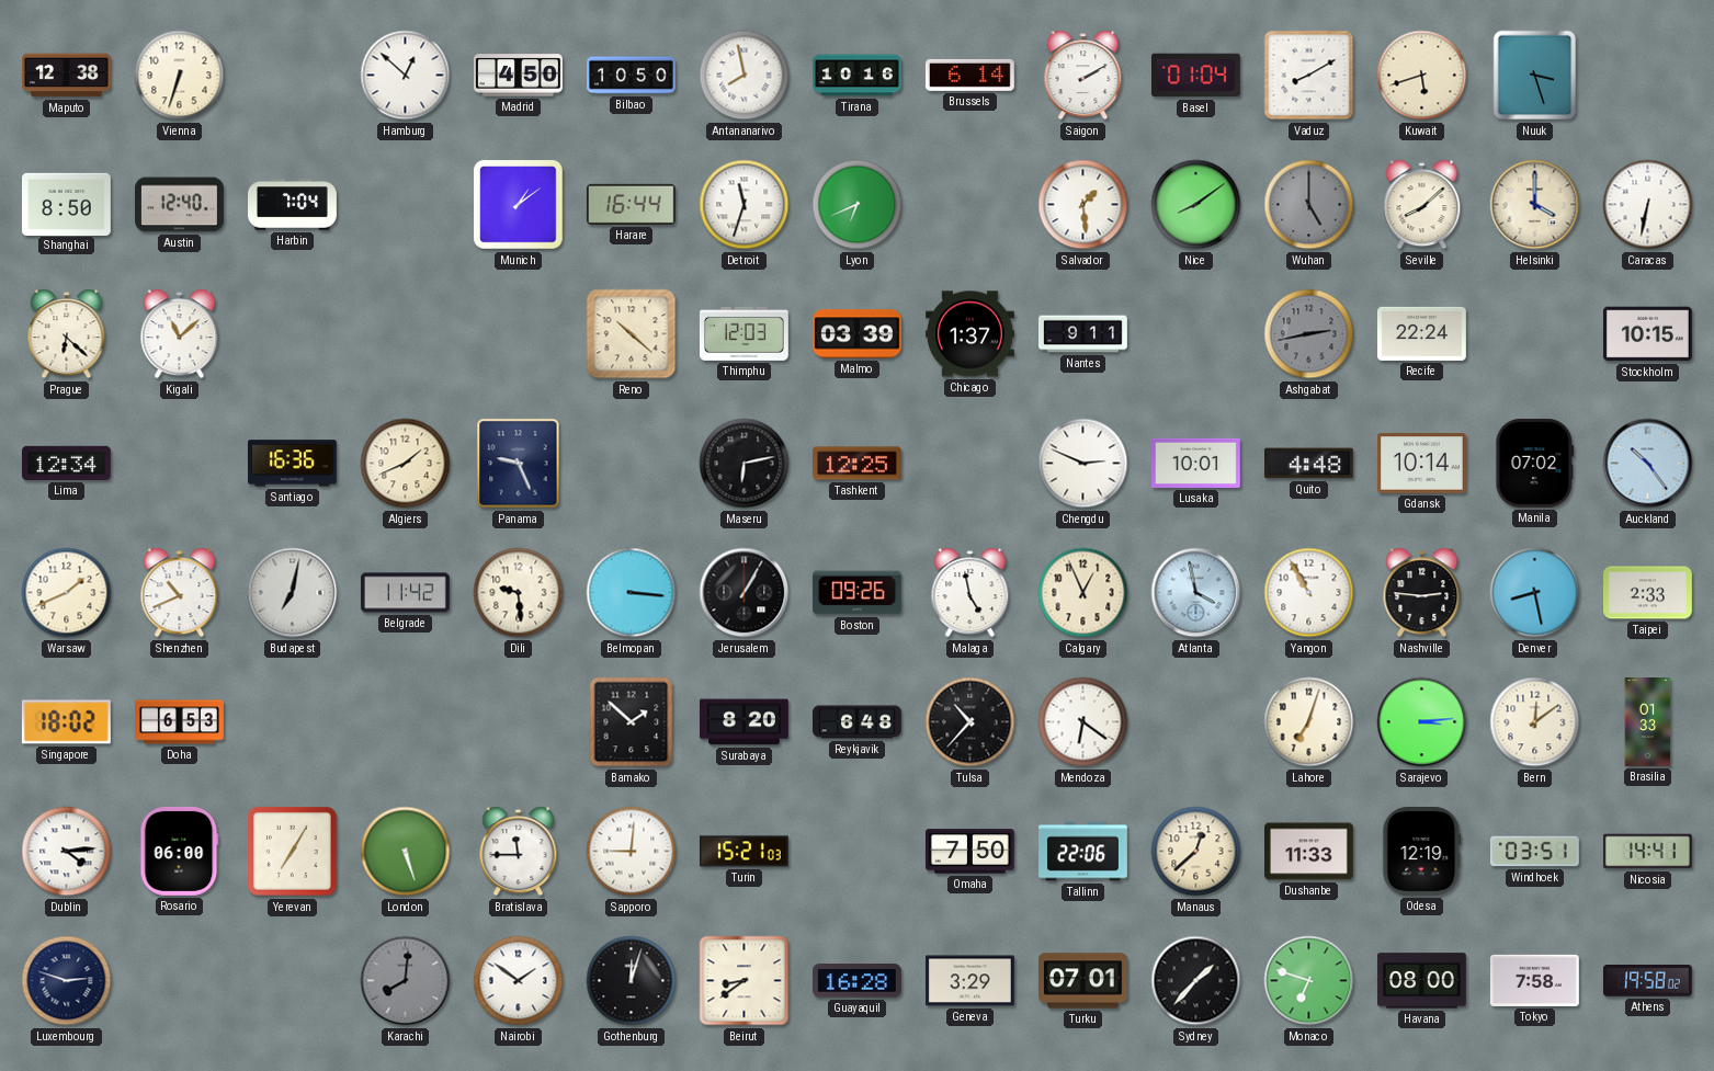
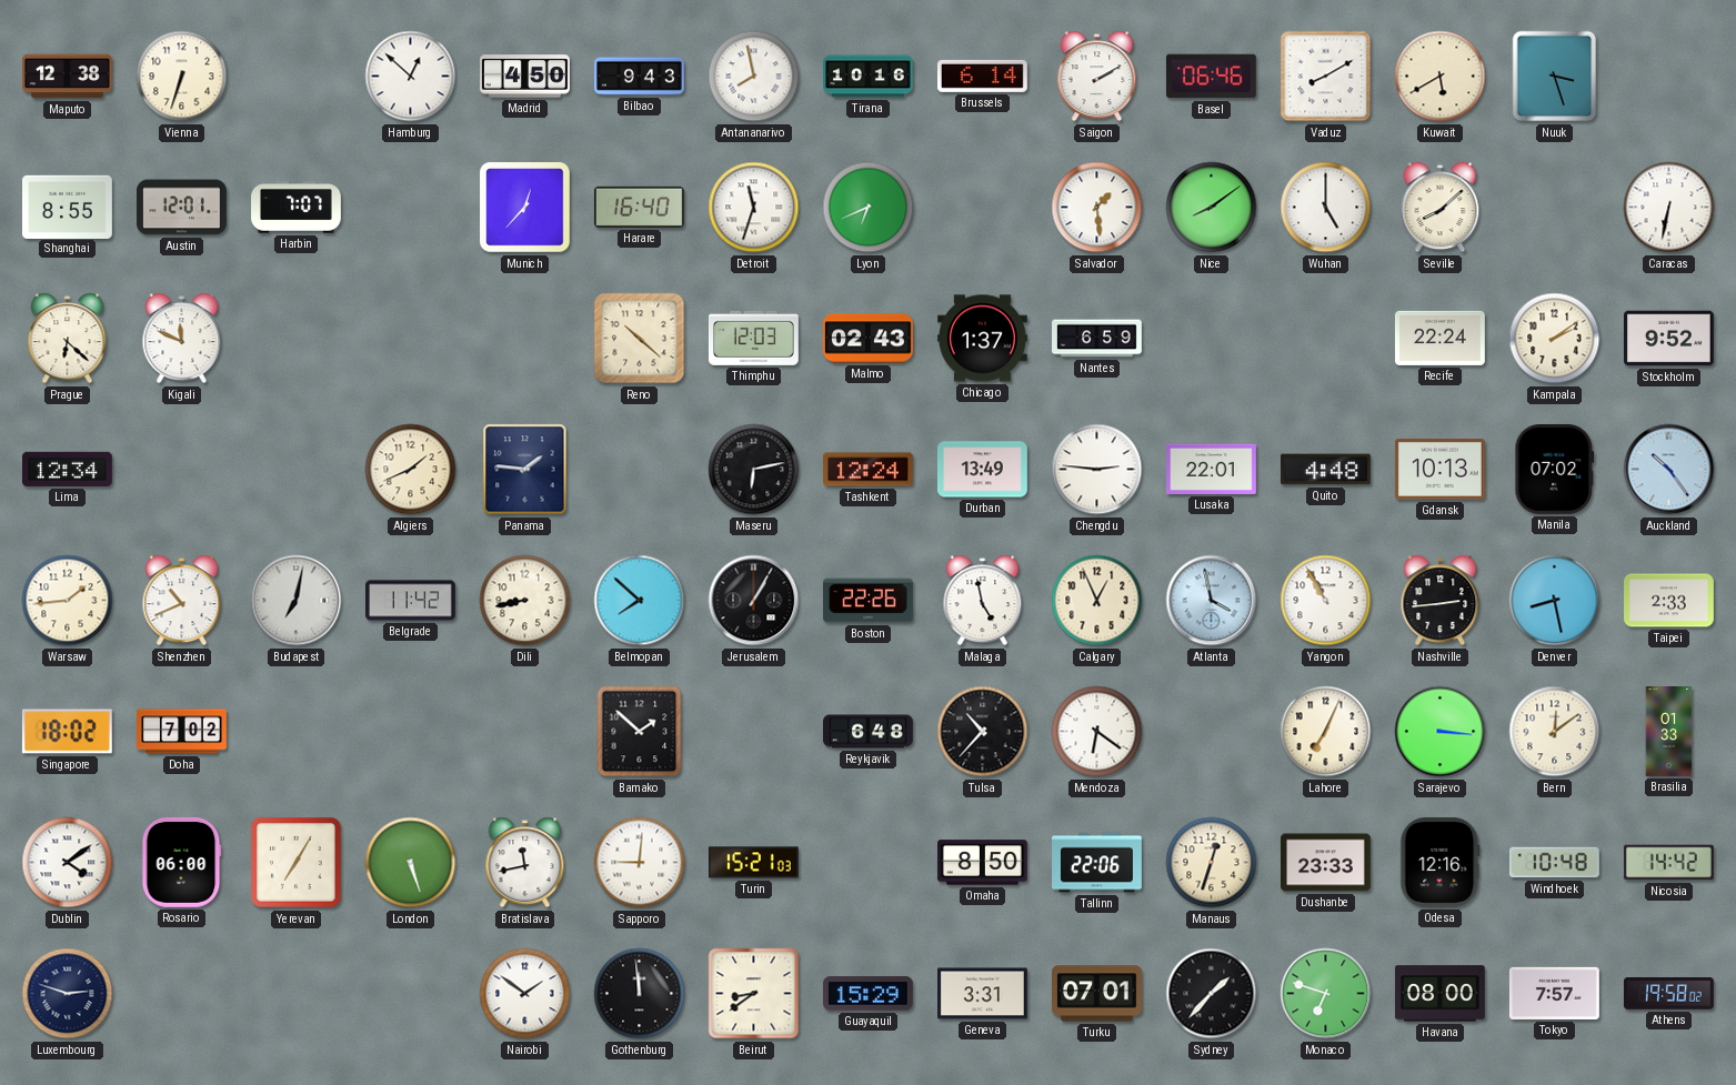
Bilbao: 10:50 -> 9:43
Basel: 01:04 -> 06:46
Kuwait: 5:42 -> 5:40
Shanghai: 8:50 -> 8:55
Austin: 12:40 -> 12:01
Harbin: 7:04 -> 7:07
Munich: 1:09 -> 12:37
Harare: 16:44 -> 16:40
Wuhan dial: grey -> white
Helsinki: 4:00 -> none
Kigali: 11:08 -> 11:49
Malmo: 03:39 -> 02:43
Nantes: 9:11 -> 6:59
Ashgabat: 2:43 -> none
Kampala: none -> 2:09
Stockholm: 10:15 -> 9:52
Santiago: 16:36 -> none
Panama: 9:26 -> 1:46
Tashkent: 12:25 -> 12:24
Durban: none -> 13:49
Chengdu: 2:49 -> 2:46
Lusaka: 10:01 -> 22:01
Gdansk: 10:14 -> 10:13
Warsaw: 1:41 -> 1:44
Dili: 9:29 -> 8:43
Belmopan: 3:16 -> 7:52
Boston: 09:26 -> 22:26
Nashville: 2:46 -> 2:44
Doha: 6:53 -> 7:02
Surabaya: 8:20 -> none
Lahore: 7:03 -> 7:04
Sarajevo: 3:14 -> 3:16
Dublin: 4:14 -> 4:09
Bratislava: 11:45 -> 11:43
Omaha: 7:50 -> 8:50
Manaus: 12:38 -> 12:33
Dushanbe: 11:33 -> 23:33
Odesa: 12:19 -> 12:16
Windhoek: 03:51 -> 10:48
Nicosia: 14:41 -> 14:42
Karachi: 8:01 -> none
Gothenburg: 12:03 -> 11:59
Guayaquil: 16:28 -> 15:29
Geneva: 3:29 -> 3:31
Tokyo: 7:58 -> 7:57
